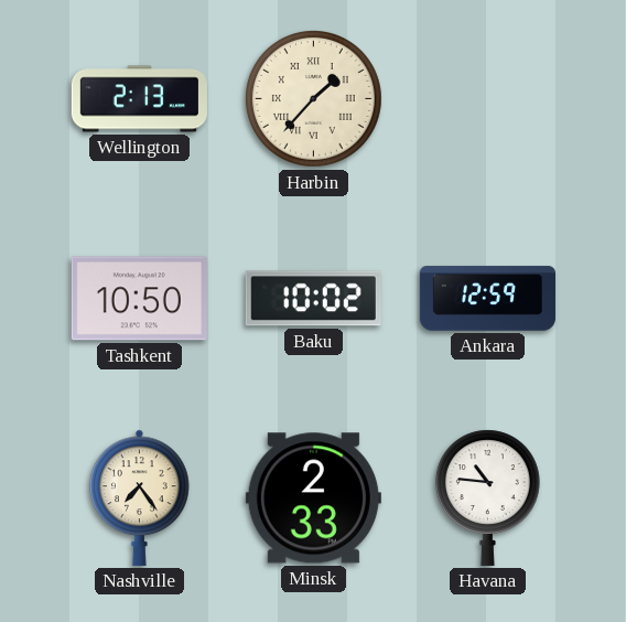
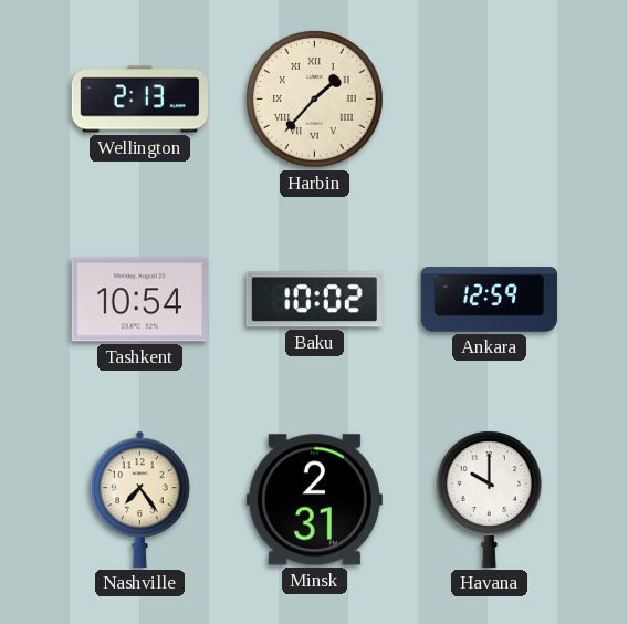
Tashkent: 10:50 -> 10:54
Minsk: 2:33 -> 2:31
Havana: 10:46 -> 10:00
